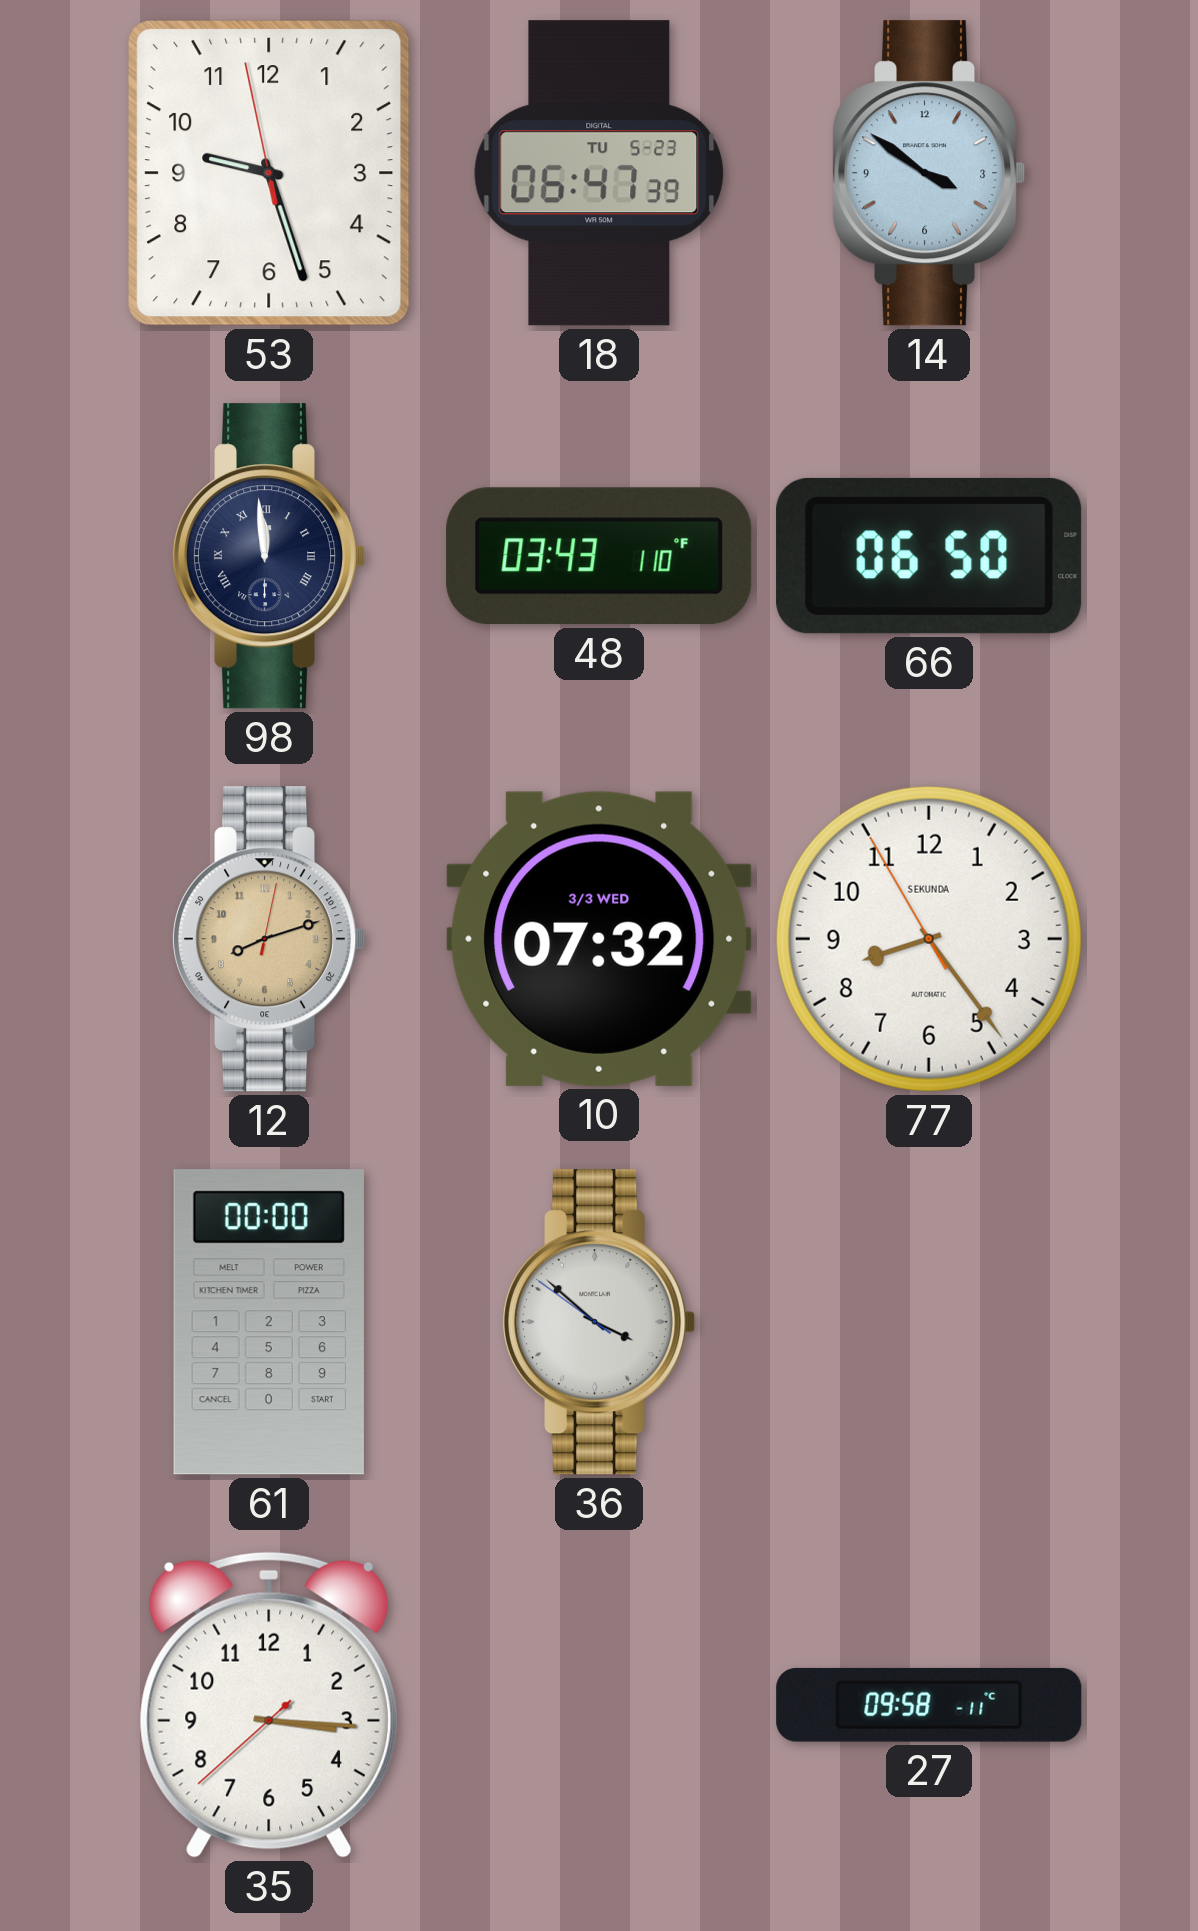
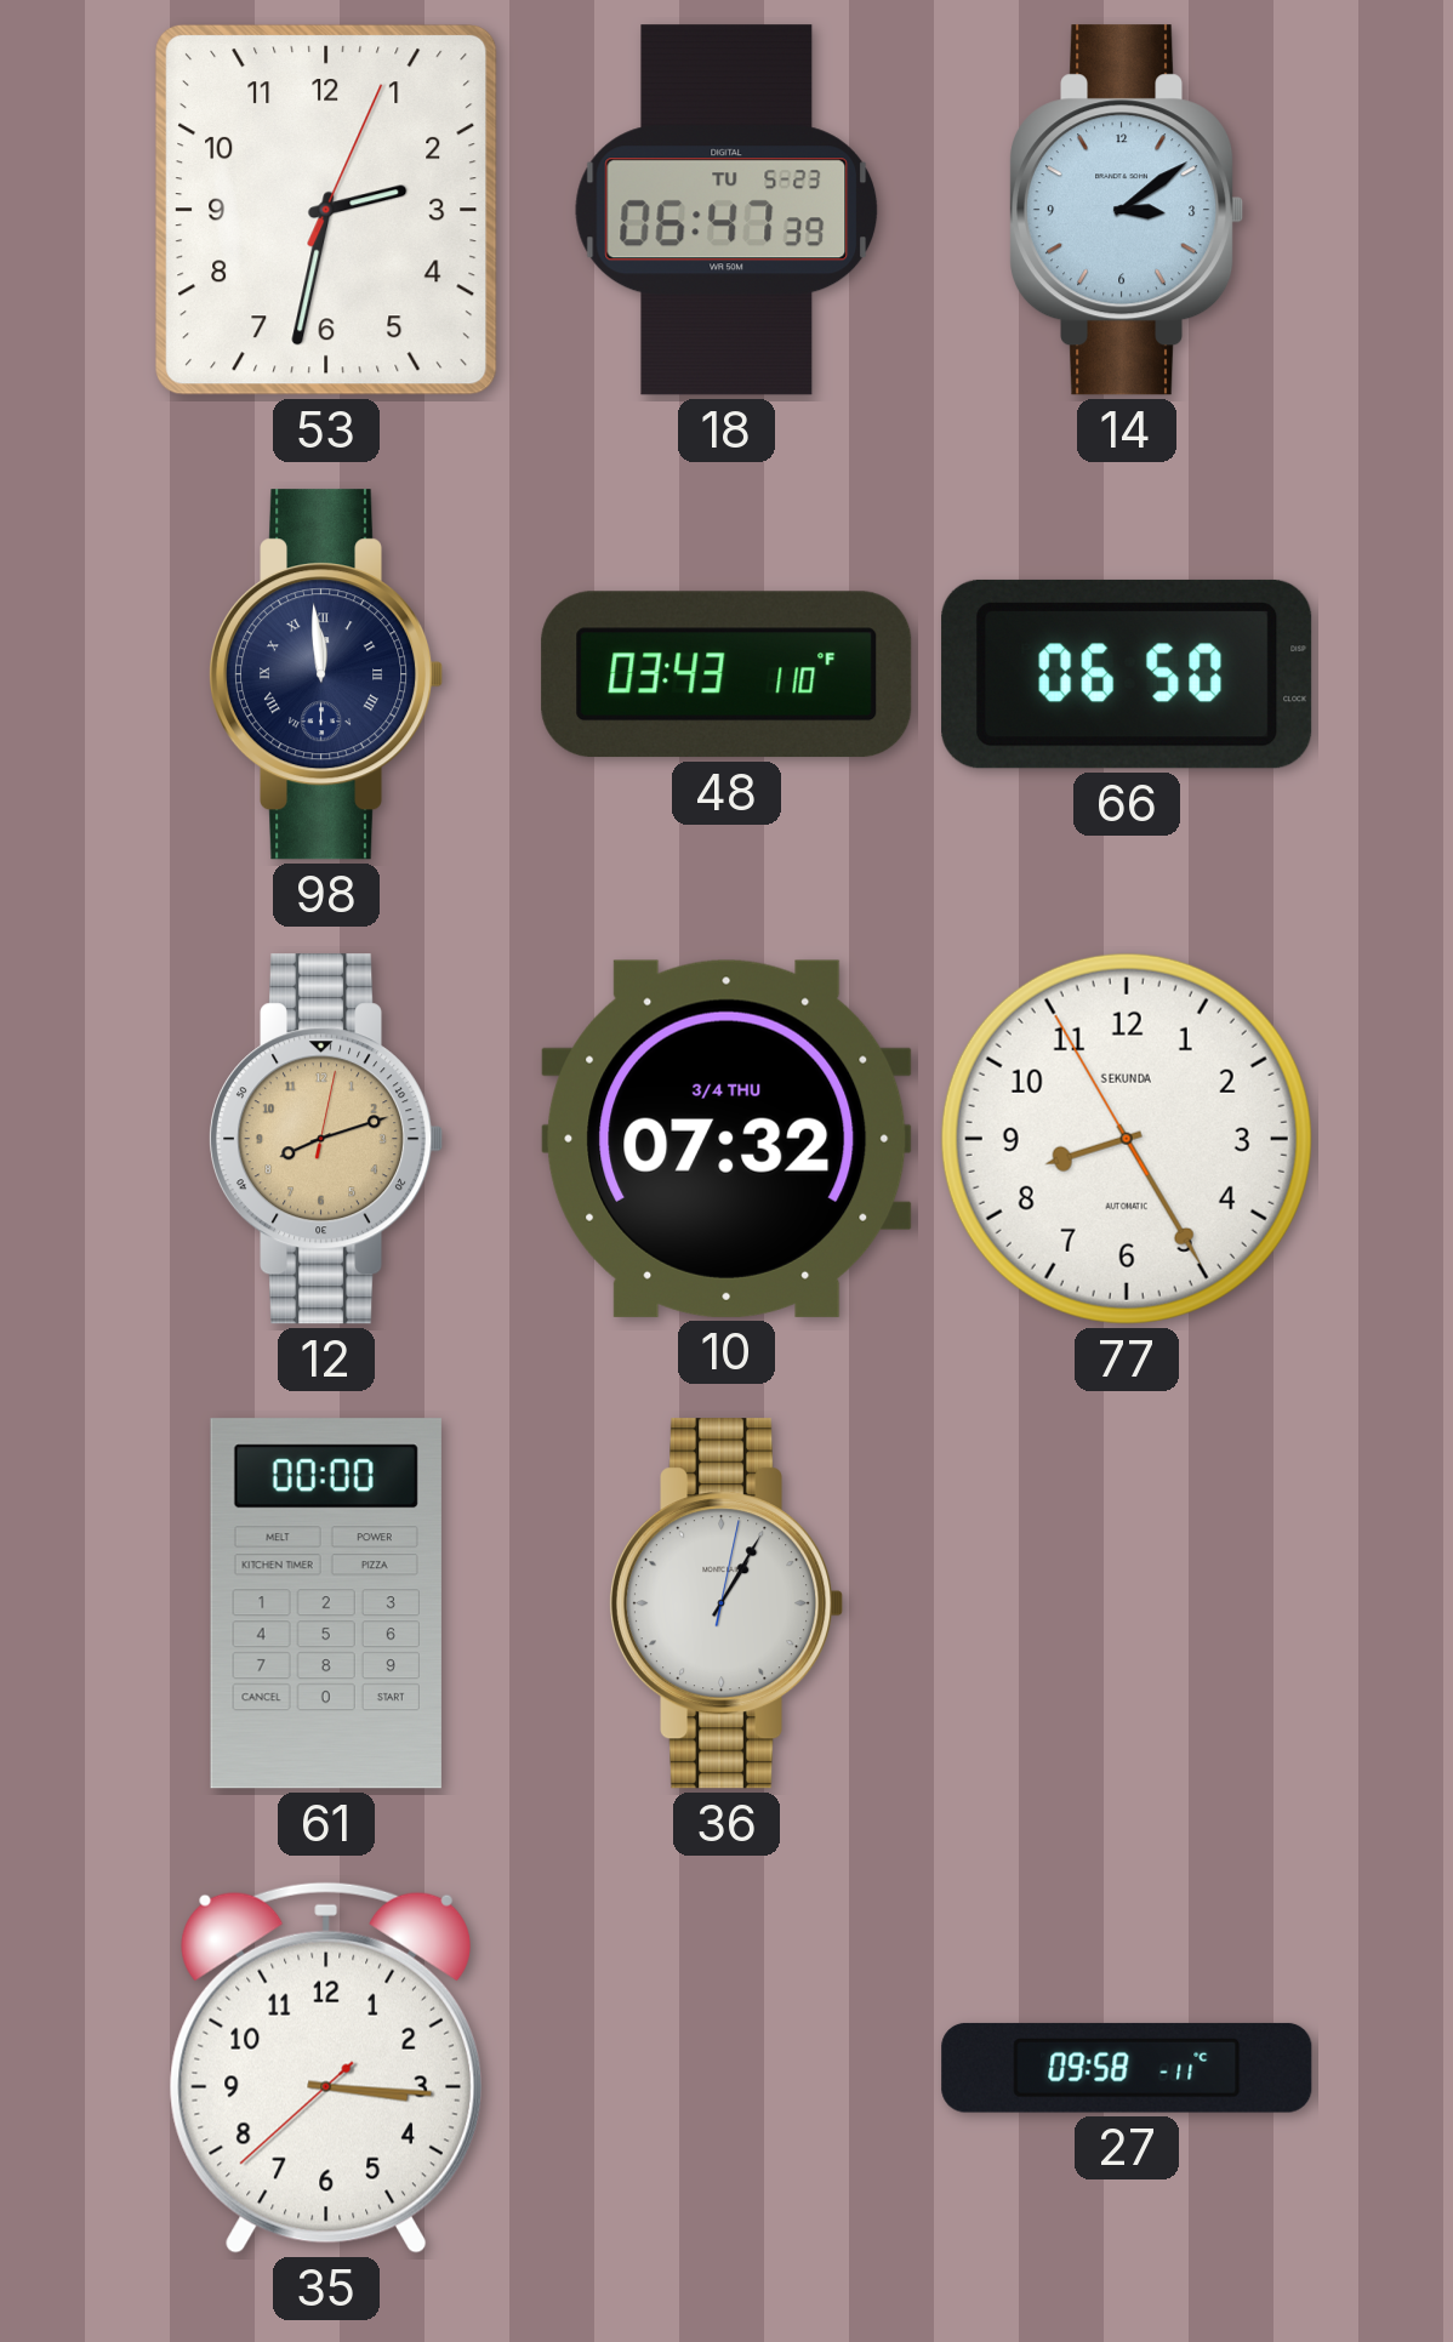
53: 9:26 -> 2:32
14: 3:51 -> 3:09
10 date: 3/3 WED -> 3/4 THU
77: 8:23 -> 8:24
36: 3:51 -> 1:05
